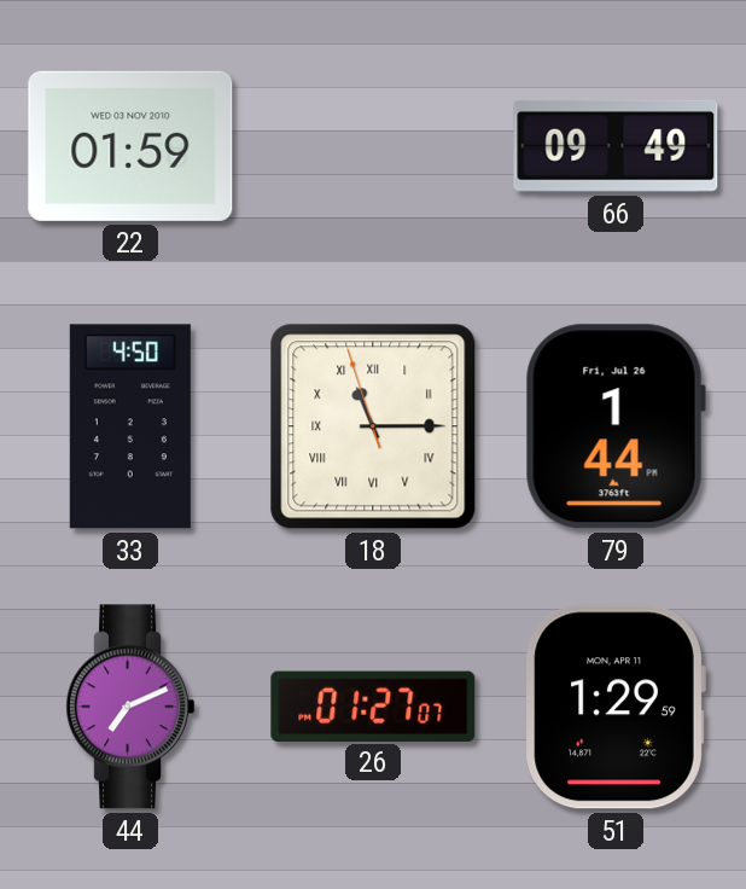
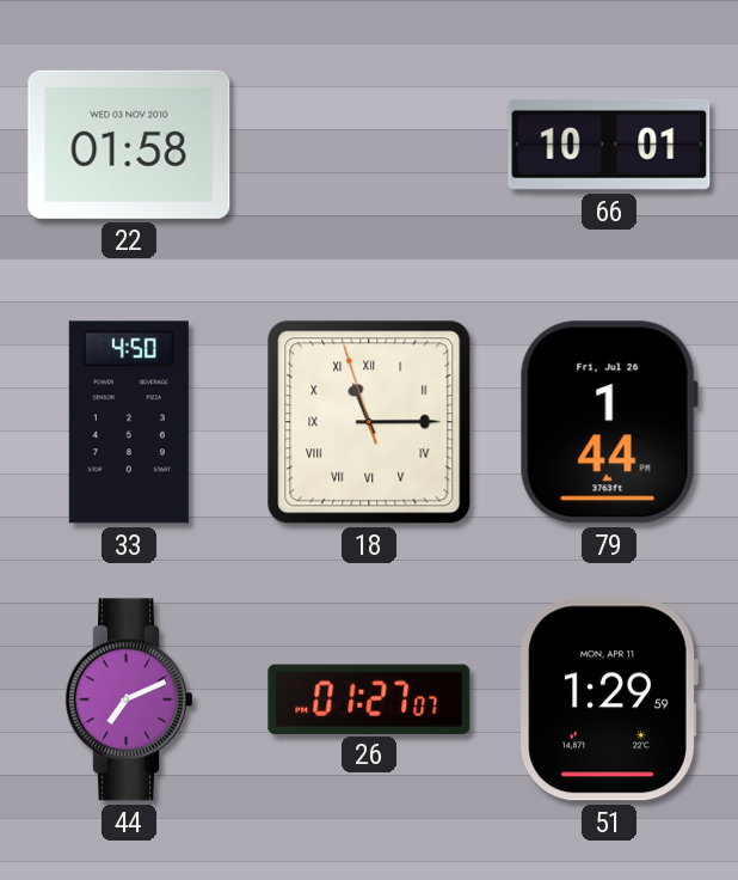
22: 01:59 -> 01:58
66: 09:49 -> 10:01
